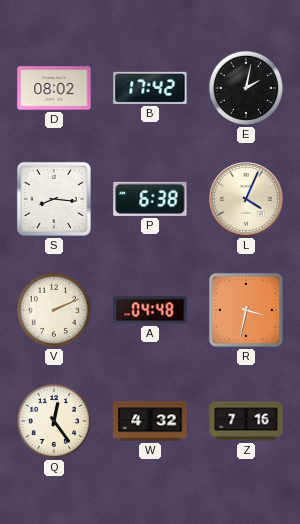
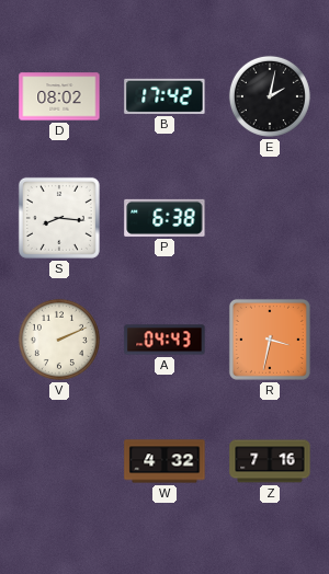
L: 4:04 -> none
A: 04:48 -> 04:43
Q: 12:24 -> none
